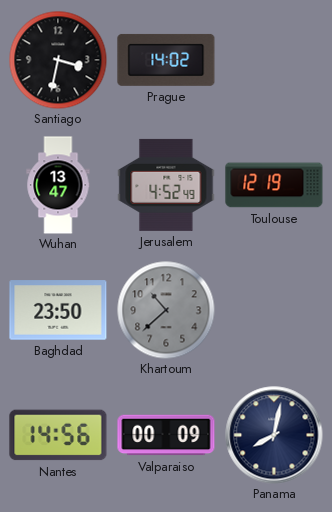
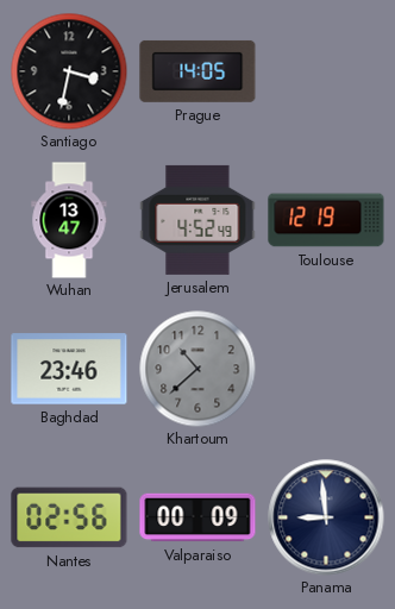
Prague: 14:02 -> 14:05
Baghdad: 23:50 -> 23:46
Nantes: 14:56 -> 02:56
Panama: 8:02 -> 8:59
